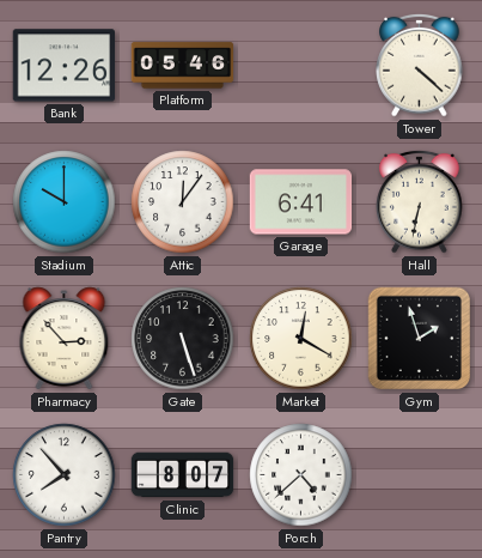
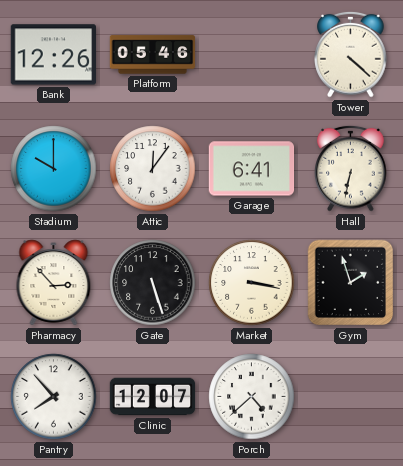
Market: 12:20 -> 3:17
Clinic: 8:07 -> 12:07
